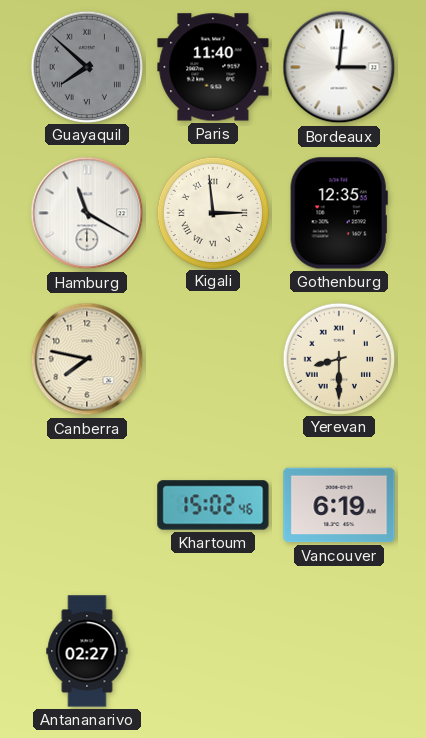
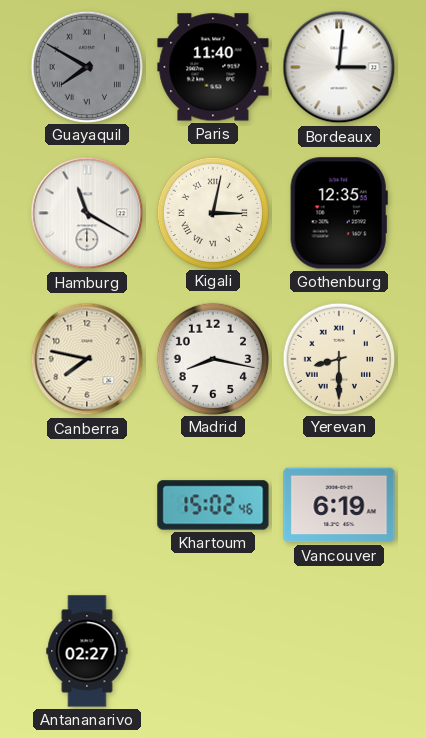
Guayaquil: 7:52 -> 7:50
Kigali: 2:59 -> 3:02
Madrid: none -> 8:17
